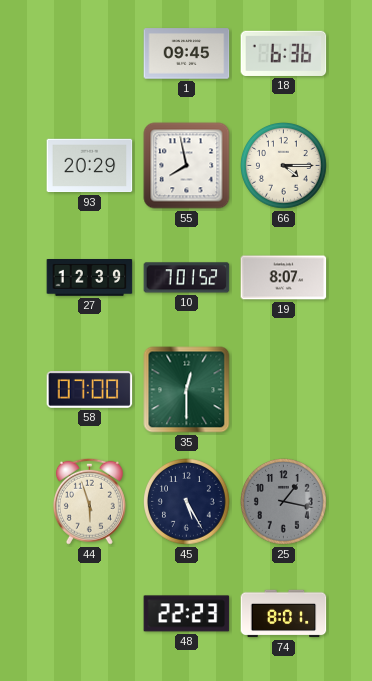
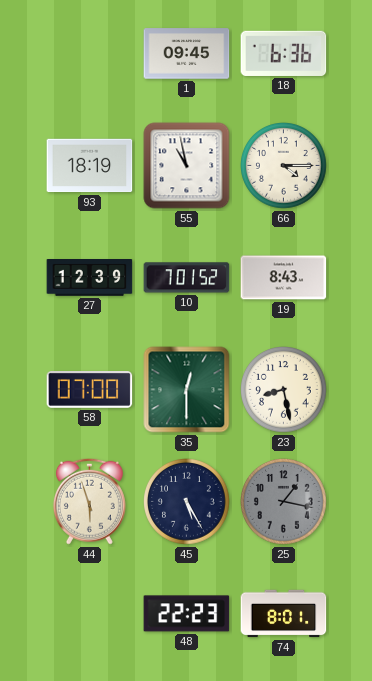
93: 20:29 -> 18:19
55: 7:58 -> 10:58
19: 8:07 -> 8:43
23: none -> 8:28
